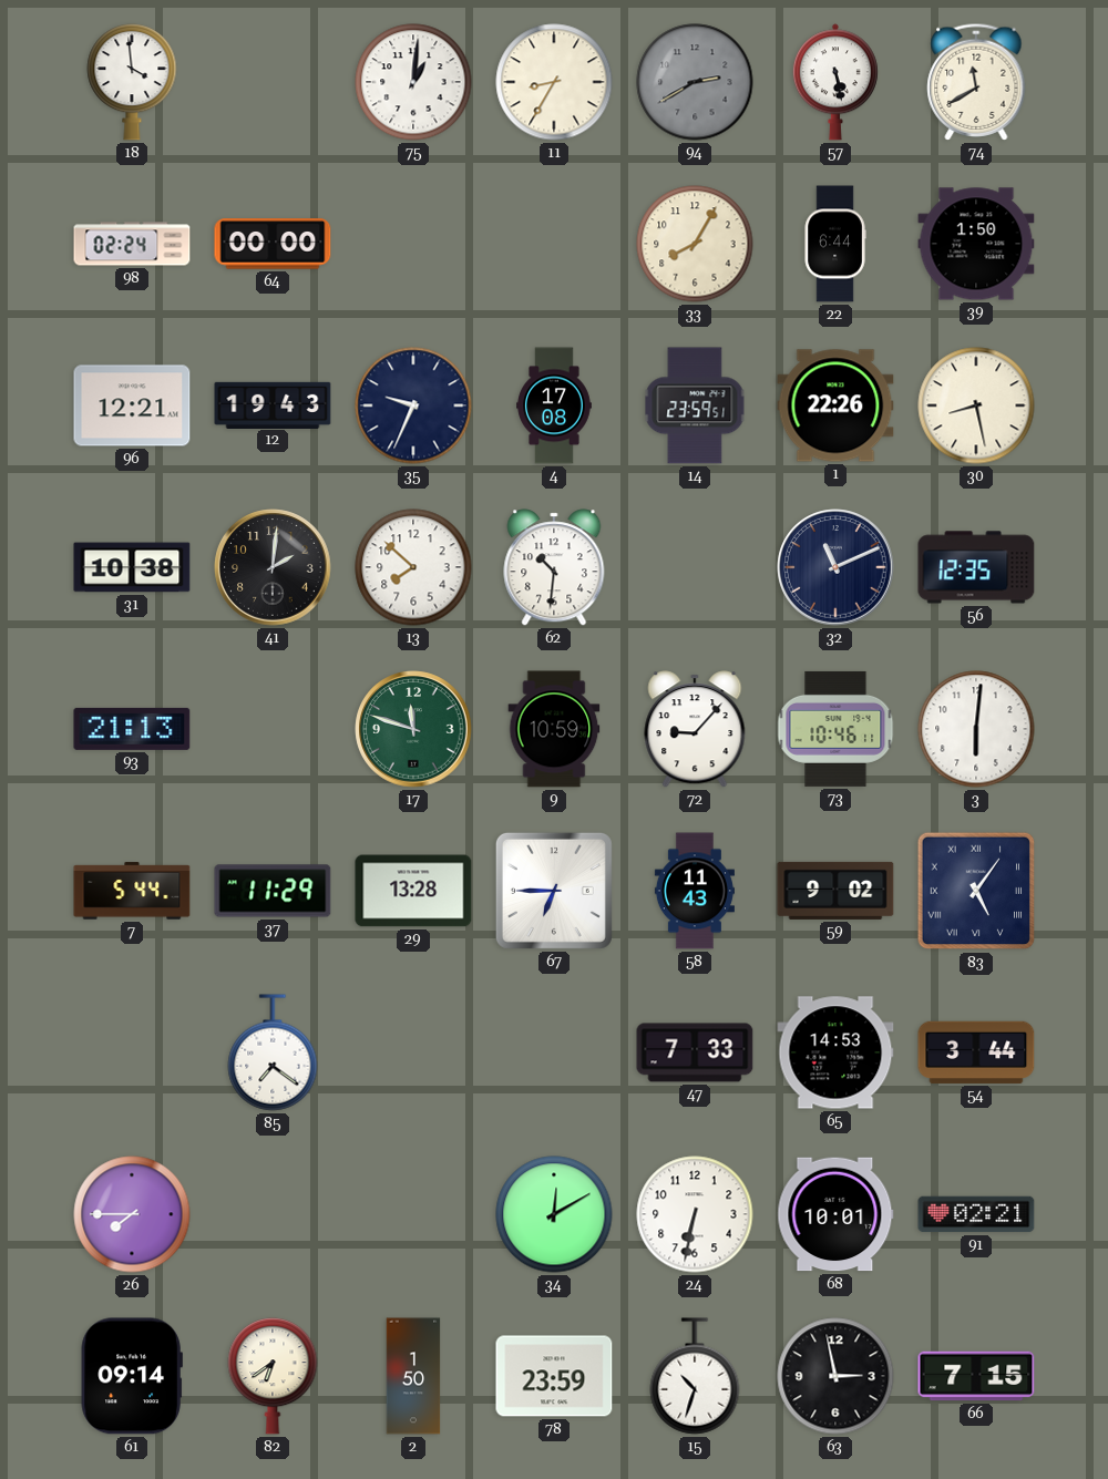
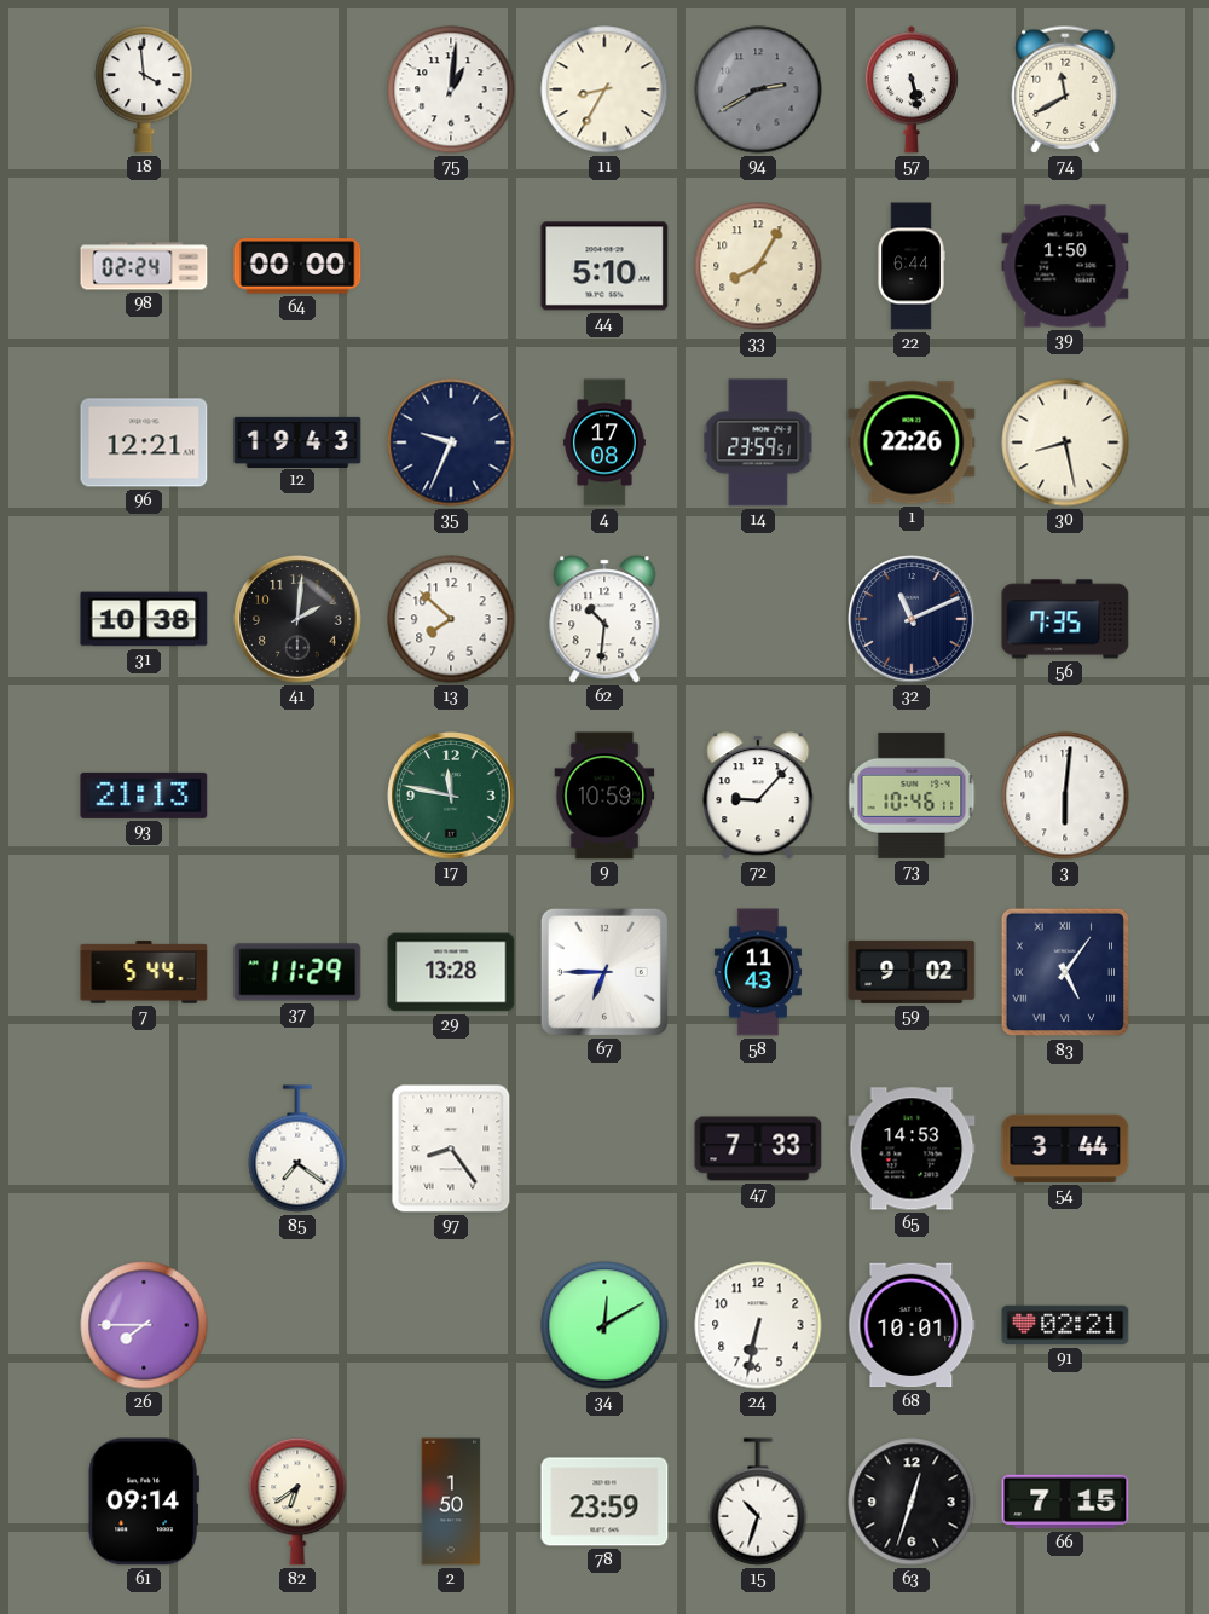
44: none -> 5:10
56: 12:35 -> 7:35
17: 11:48 -> 11:47
97: none -> 8:24
63: 2:58 -> 12:33
